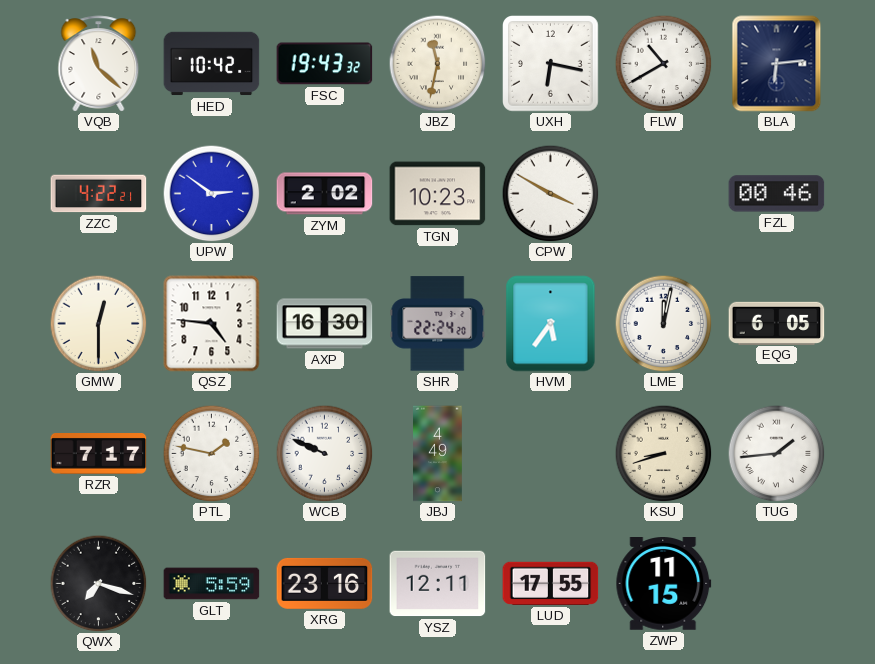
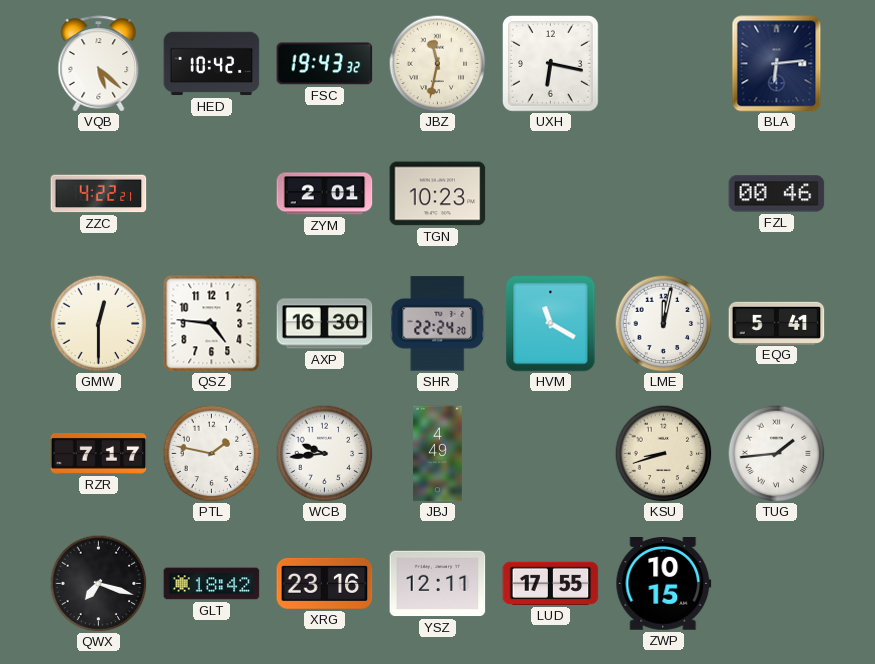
VQB: 11:22 -> 5:22
FLW: 10:40 -> none
UPW: 2:51 -> none
ZYM: 2:02 -> 2:01
CPW: 3:50 -> none
HVM: 5:36 -> 11:20
EQG: 6:05 -> 5:41
WCB: 9:49 -> 9:44
GLT: 5:59 -> 18:42
ZWP: 11:15 -> 10:15
